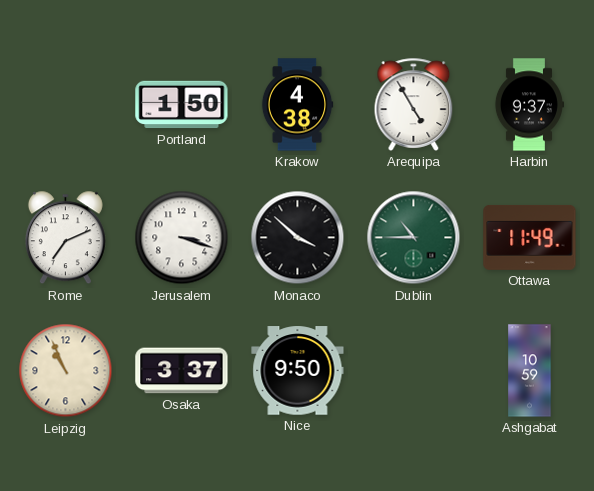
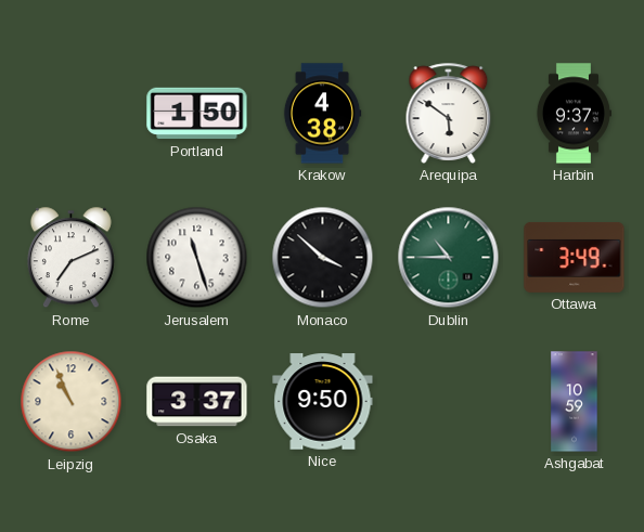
Arequipa: 4:55 -> 5:51
Jerusalem: 3:18 -> 11:27
Ottawa: 11:49 -> 3:49
